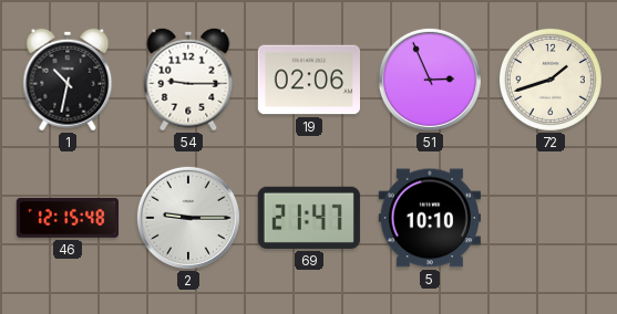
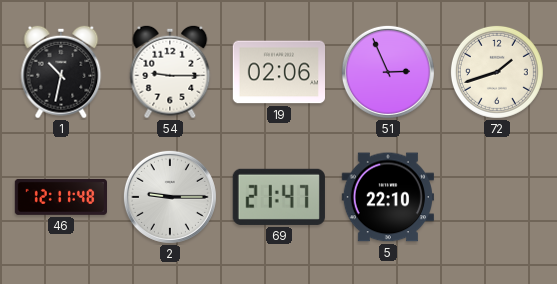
46: 12:15 -> 12:11
5: 10:10 -> 22:10
